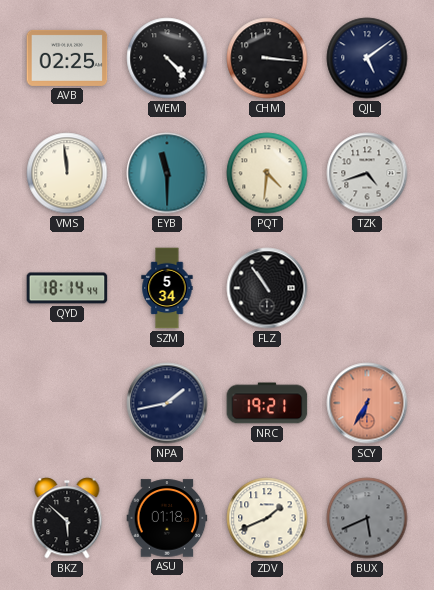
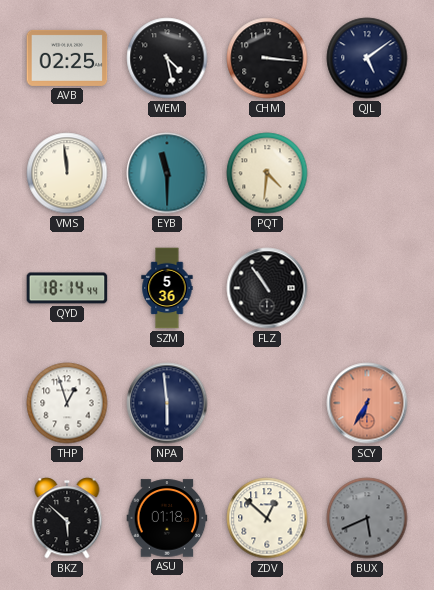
WEM: 4:23 -> 4:28
TZK: 4:42 -> none
SZM: 5:34 -> 5:36
THP: none -> 12:57
NPA: 1:43 -> 5:59
NRC: 19:21 -> none
ZDV: 1:41 -> 12:52
